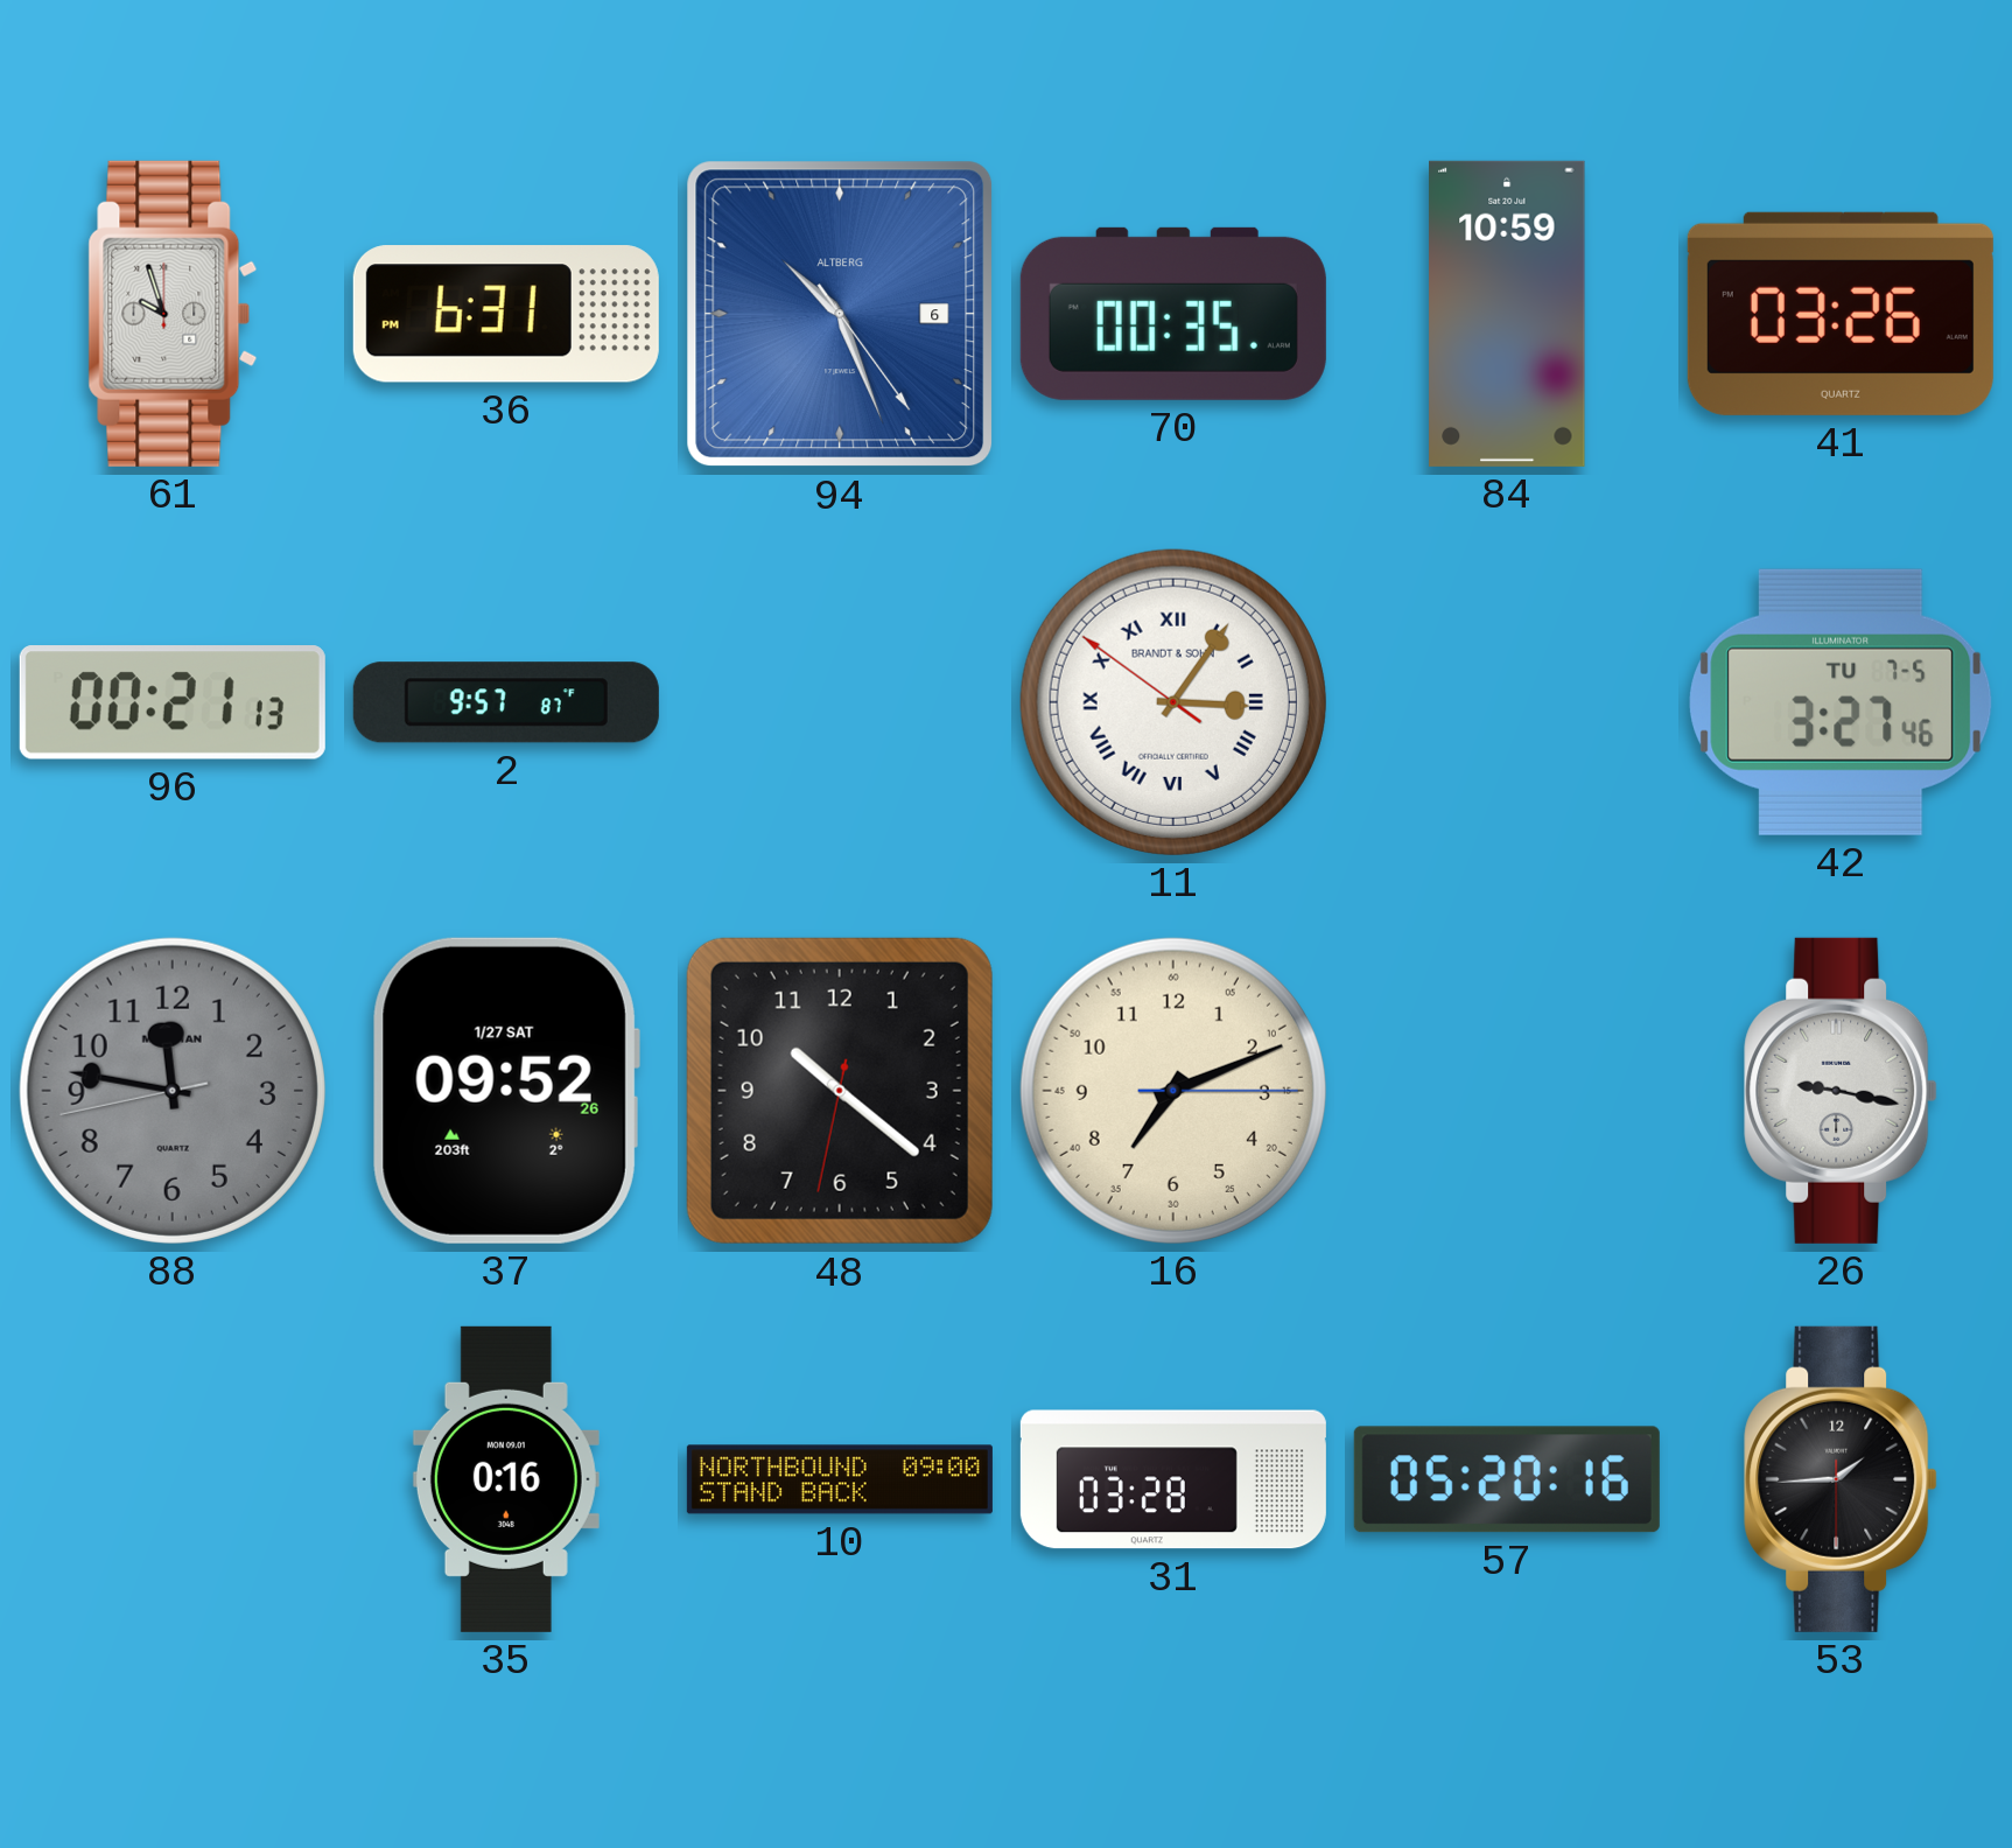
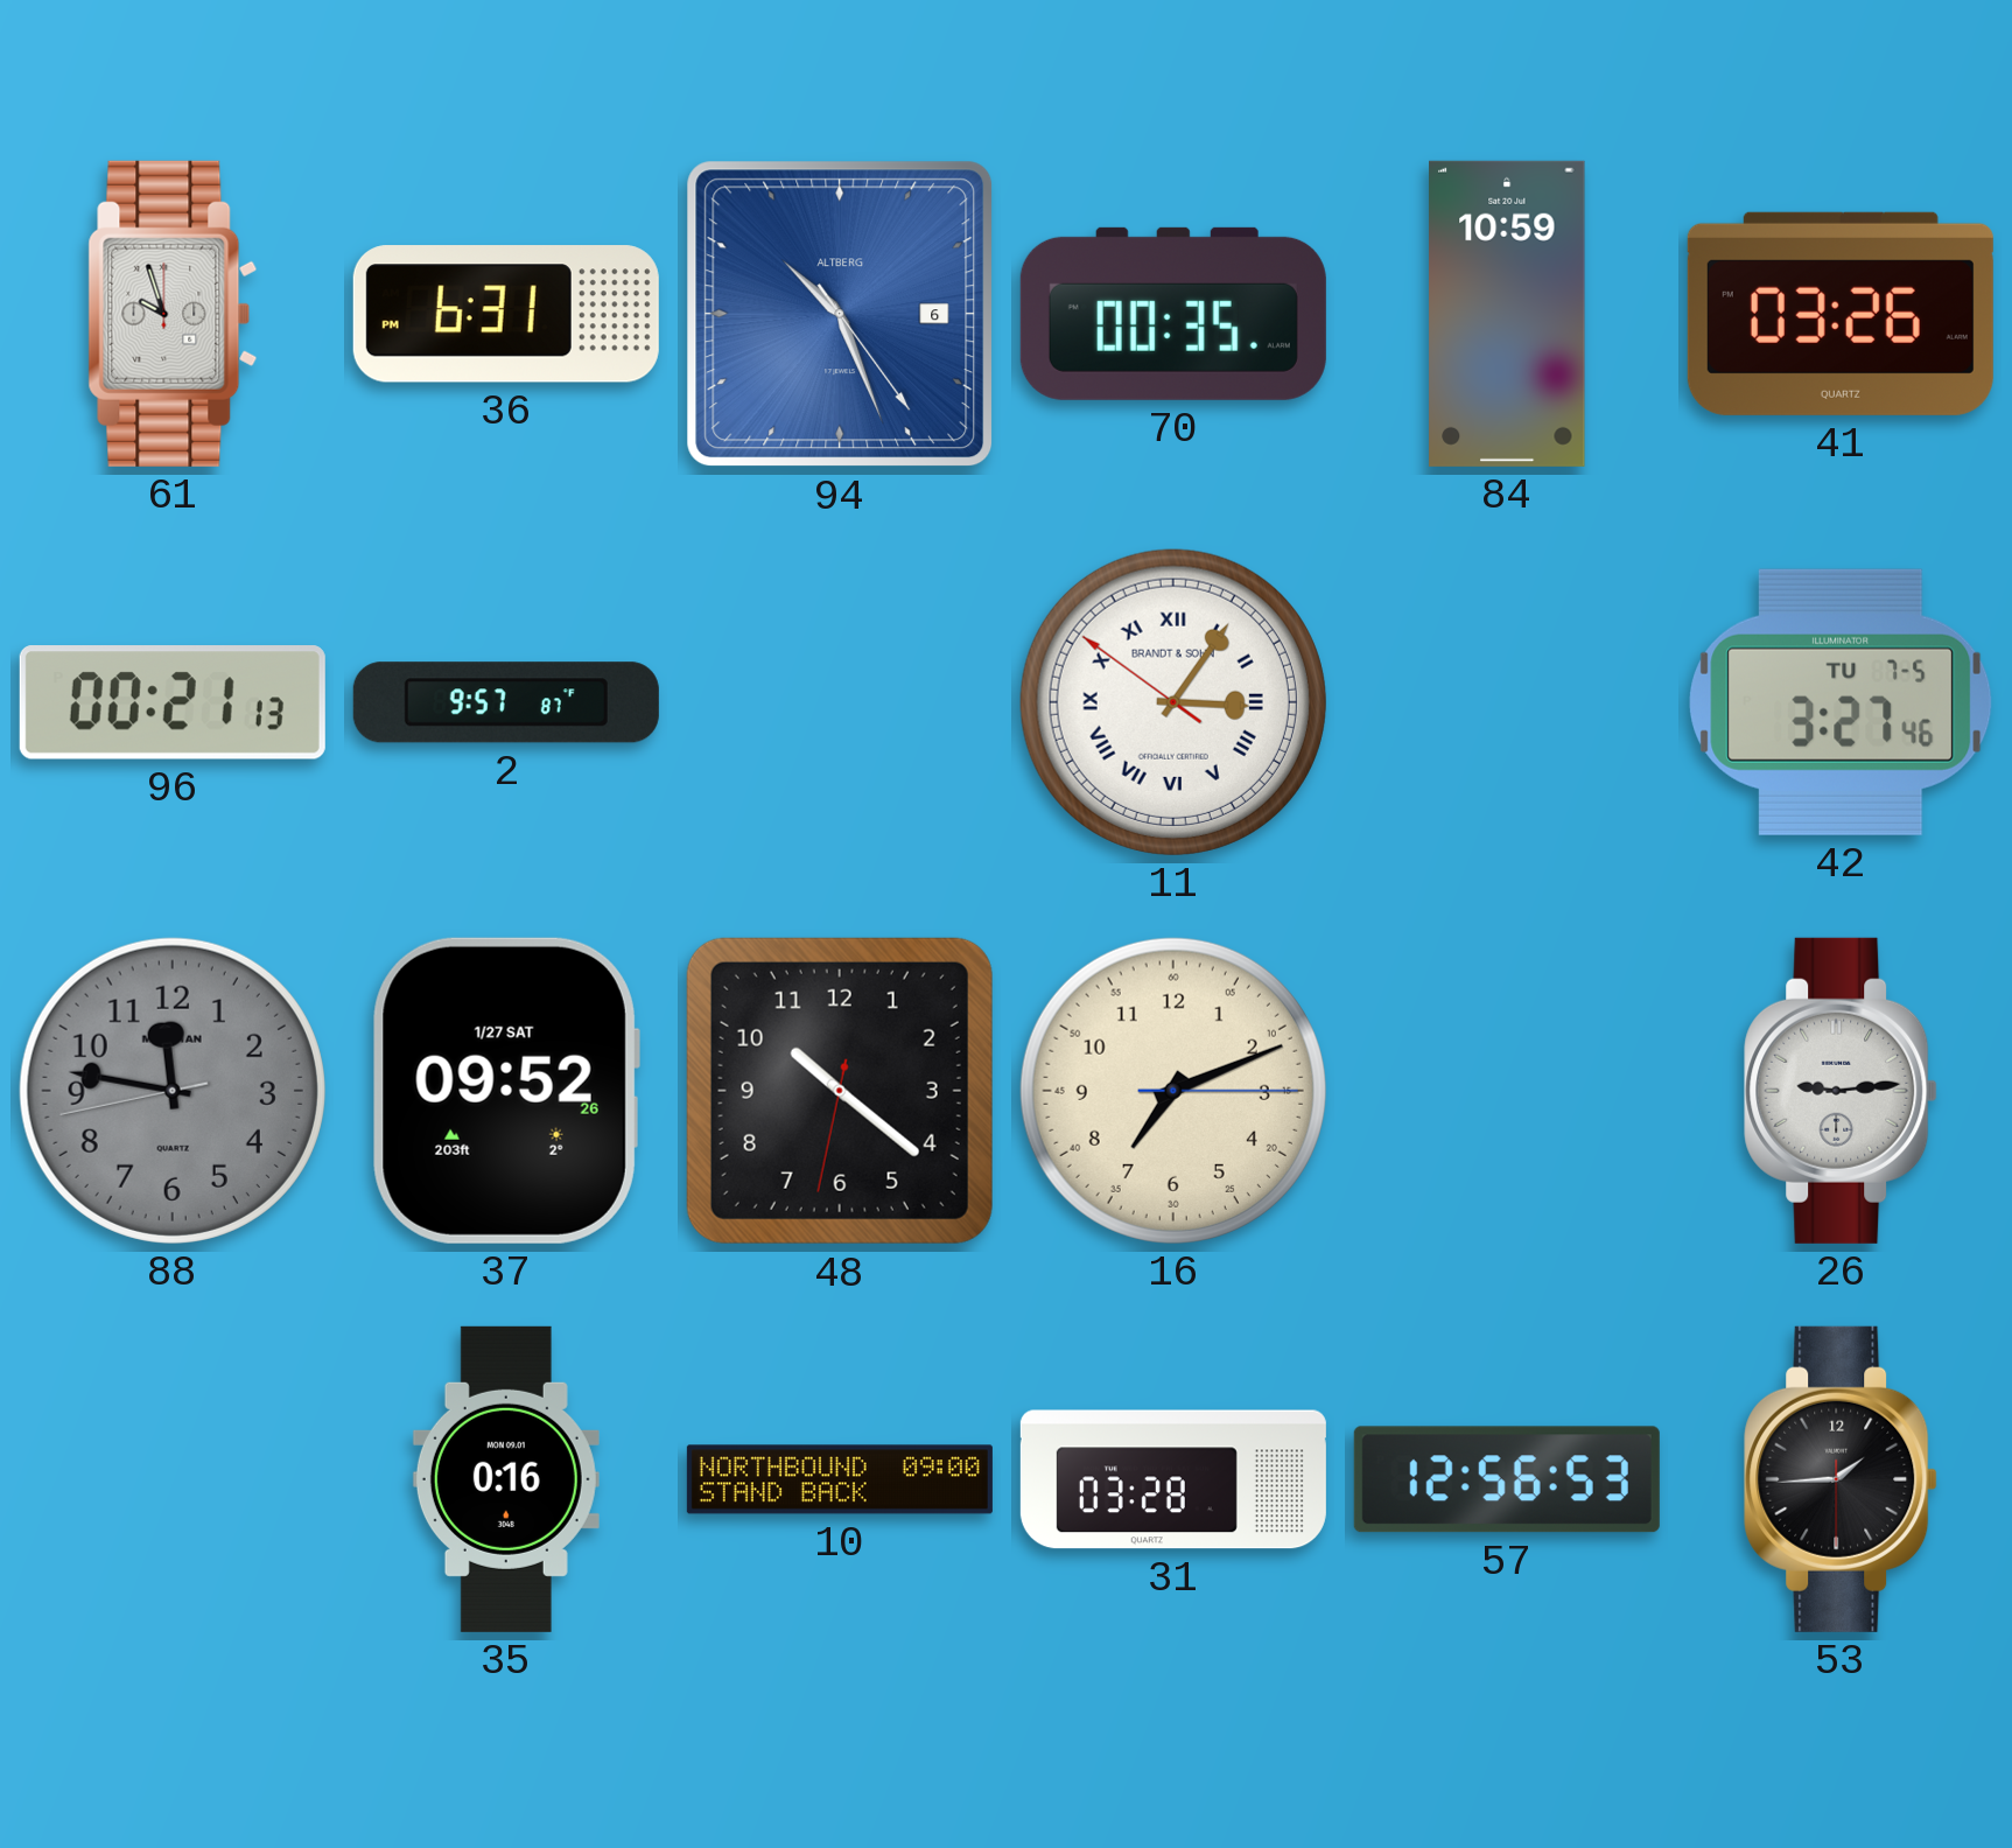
26: 9:17 -> 9:14
57: 05:20 -> 12:56
